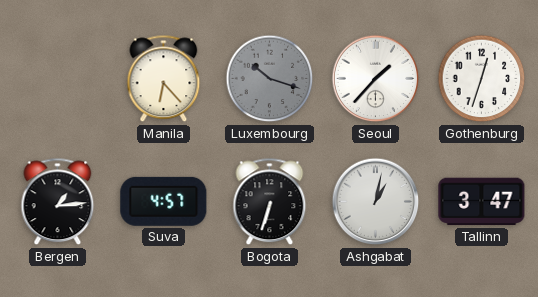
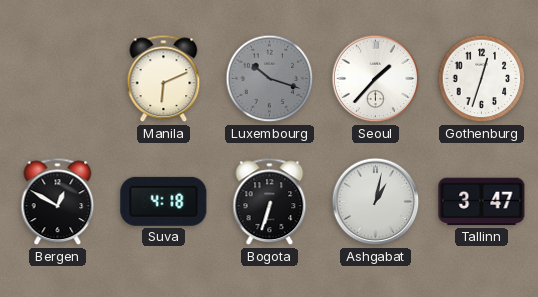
Manila: 6:23 -> 6:11
Bergen: 1:14 -> 12:50
Suva: 4:57 -> 4:18
